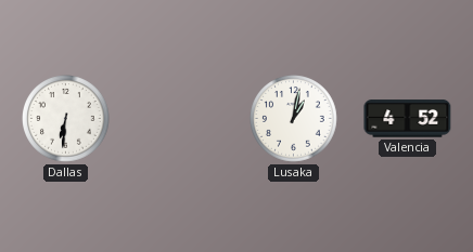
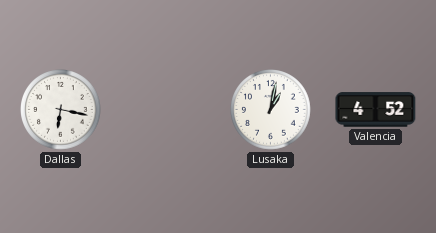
Dallas: 6:31 -> 6:17
